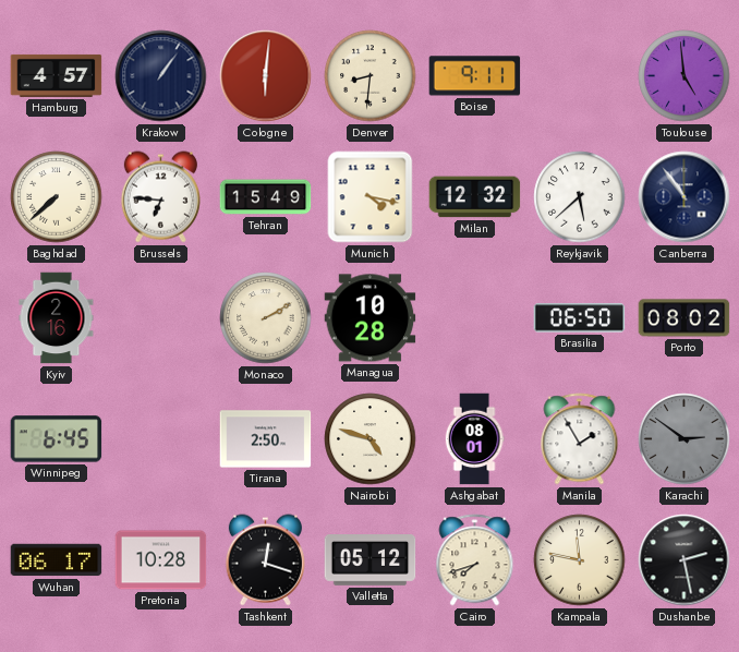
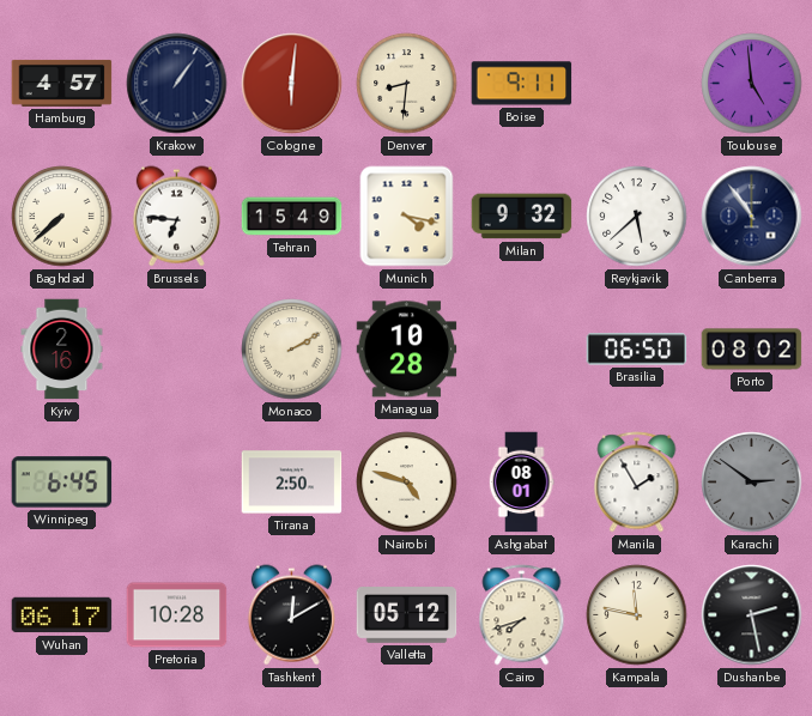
Milan: 12:32 -> 9:32
Tashkent: 12:18 -> 12:10
